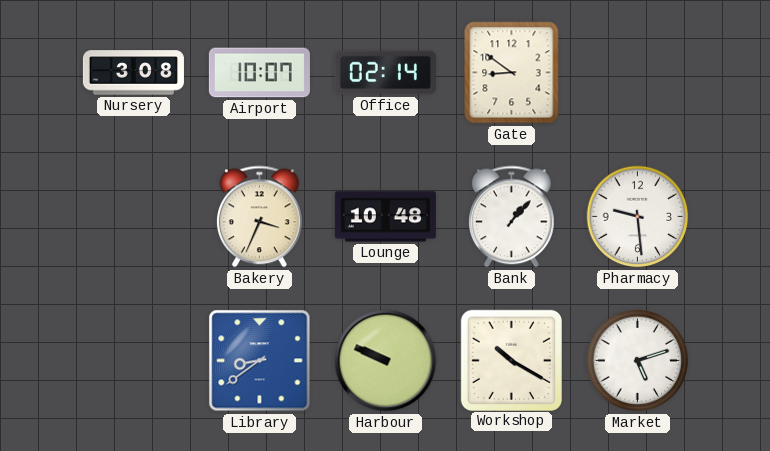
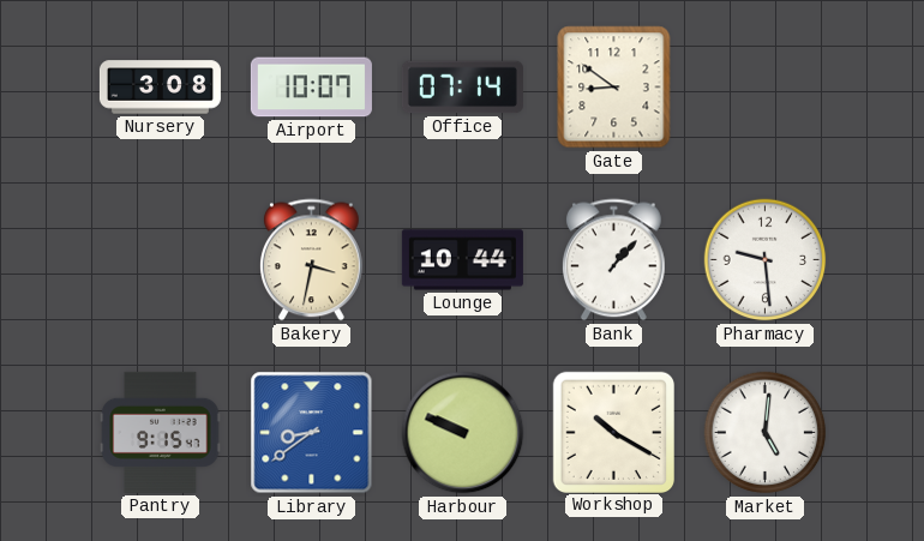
Office: 02:14 -> 07:14
Bakery: 3:34 -> 3:32
Lounge: 10:48 -> 10:44
Pantry: none -> 9:15
Market: 5:12 -> 5:01
